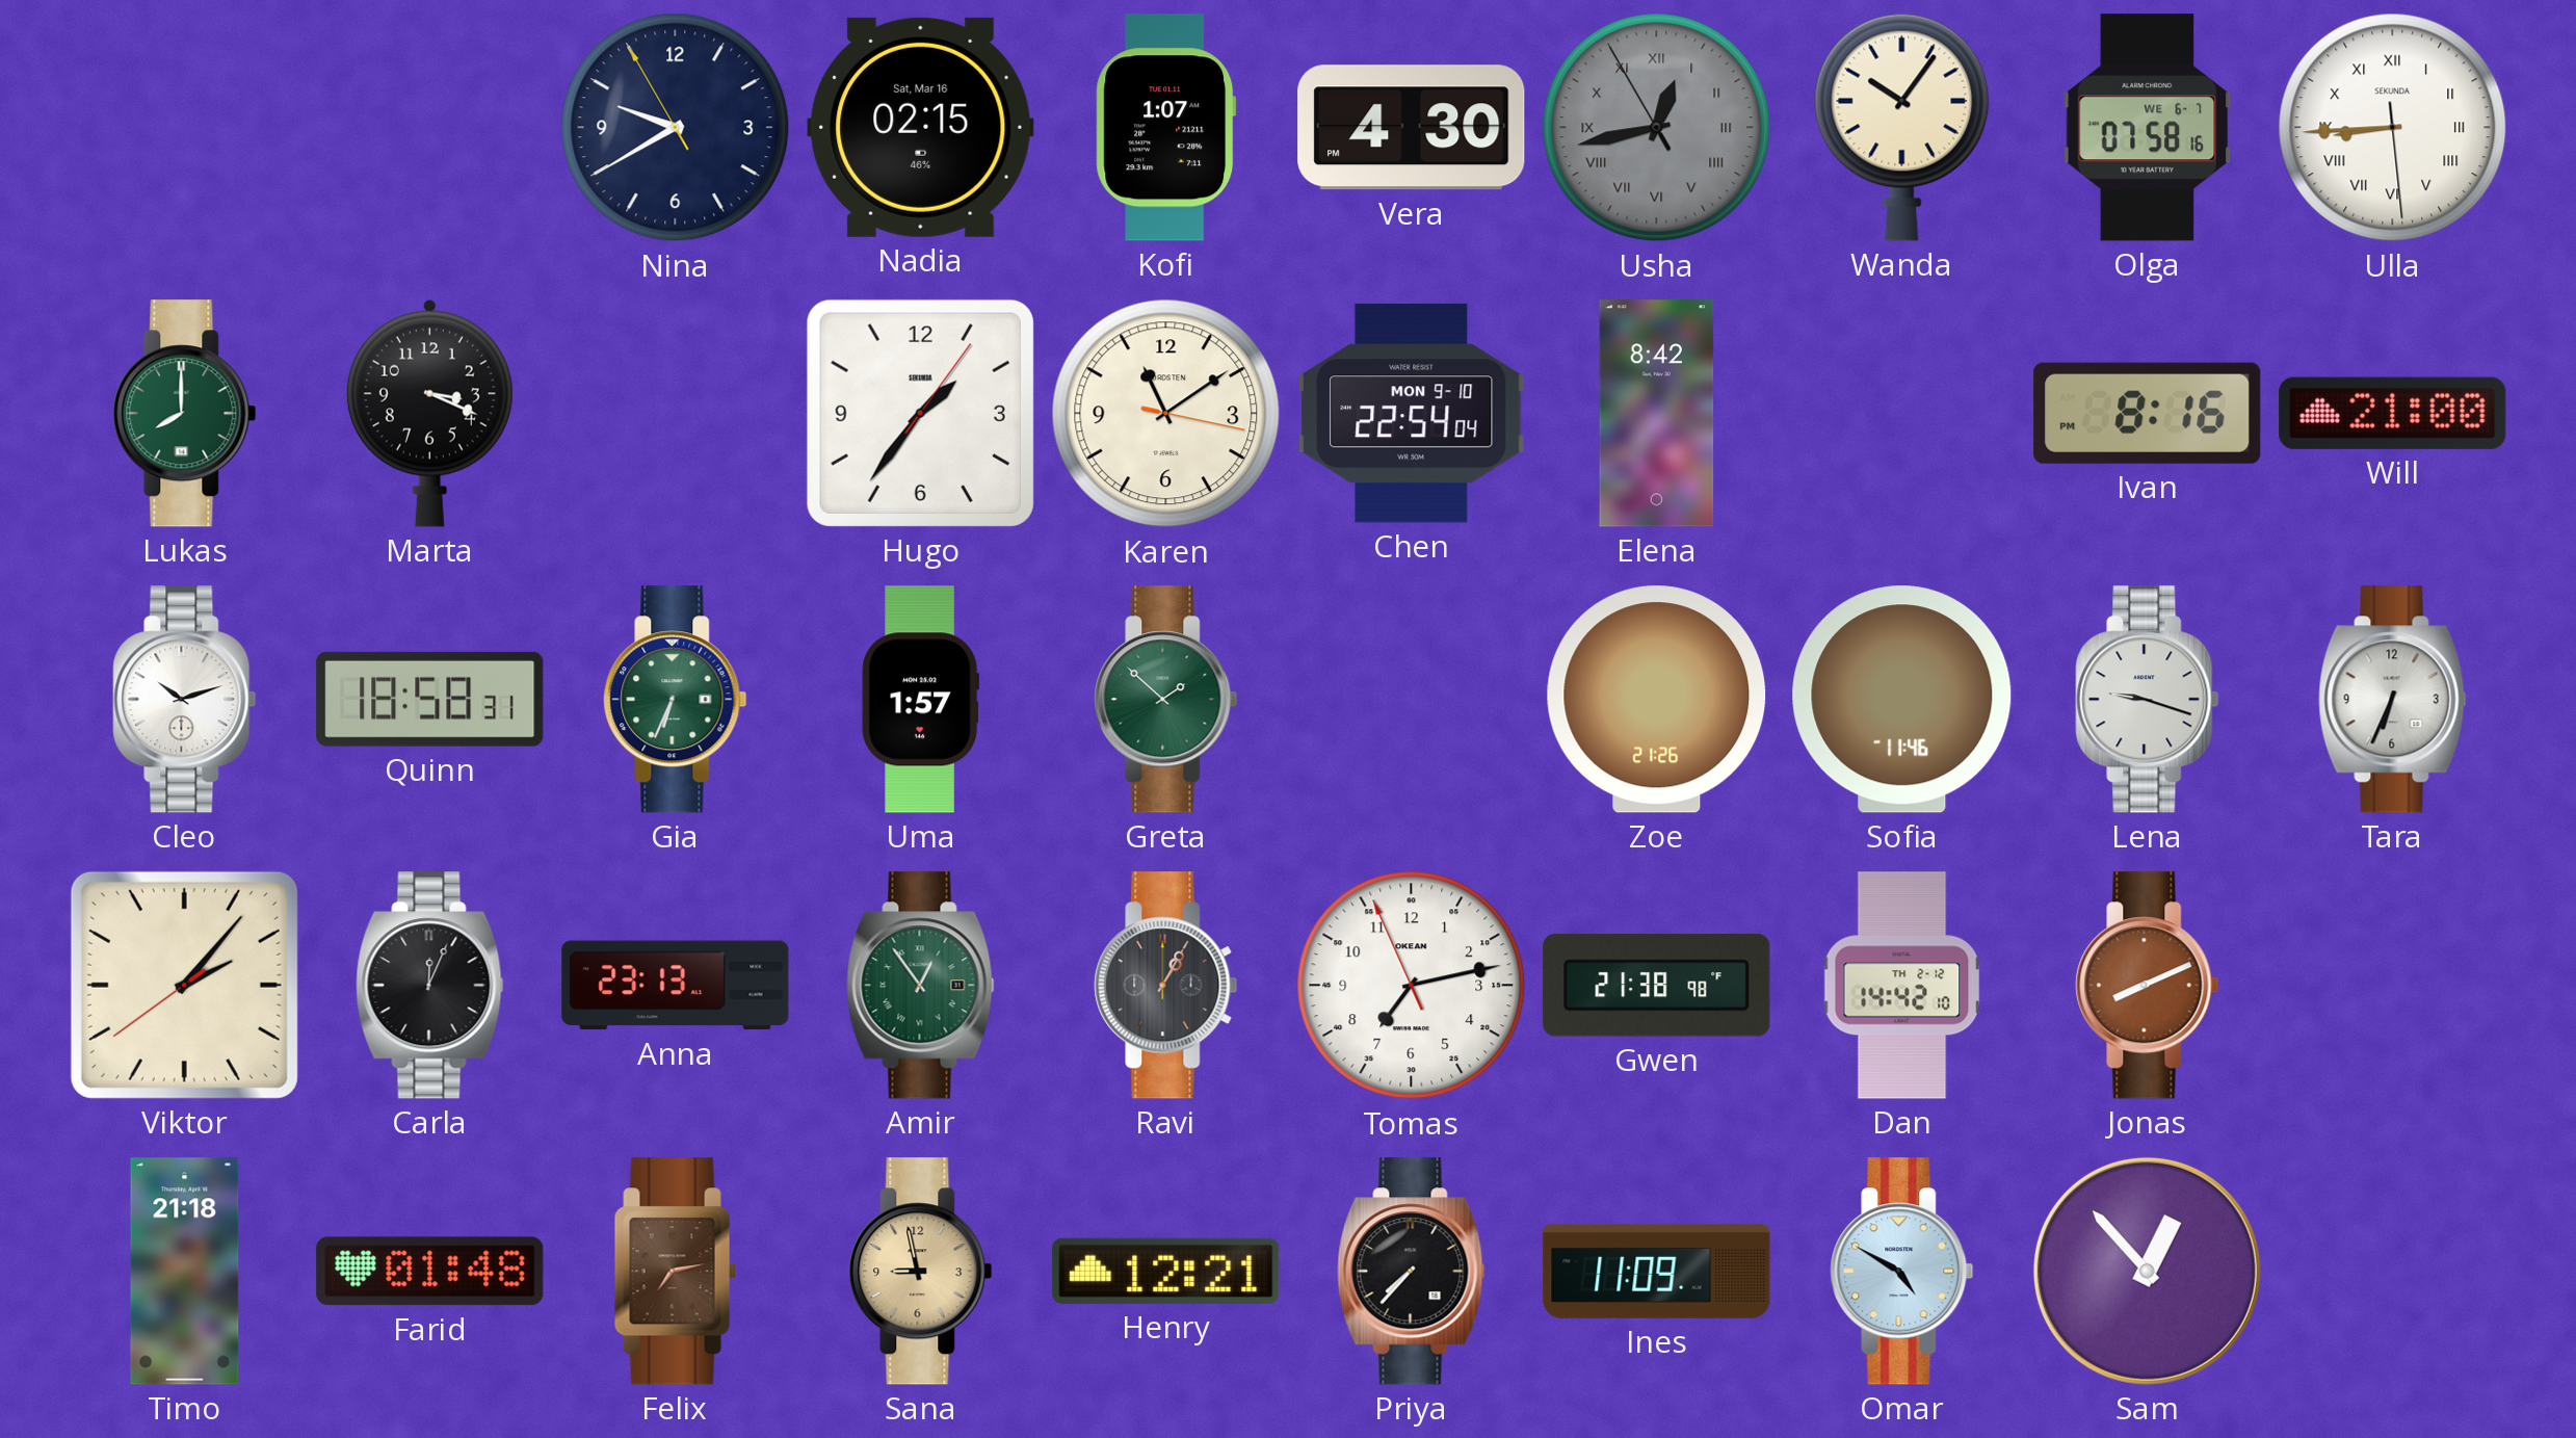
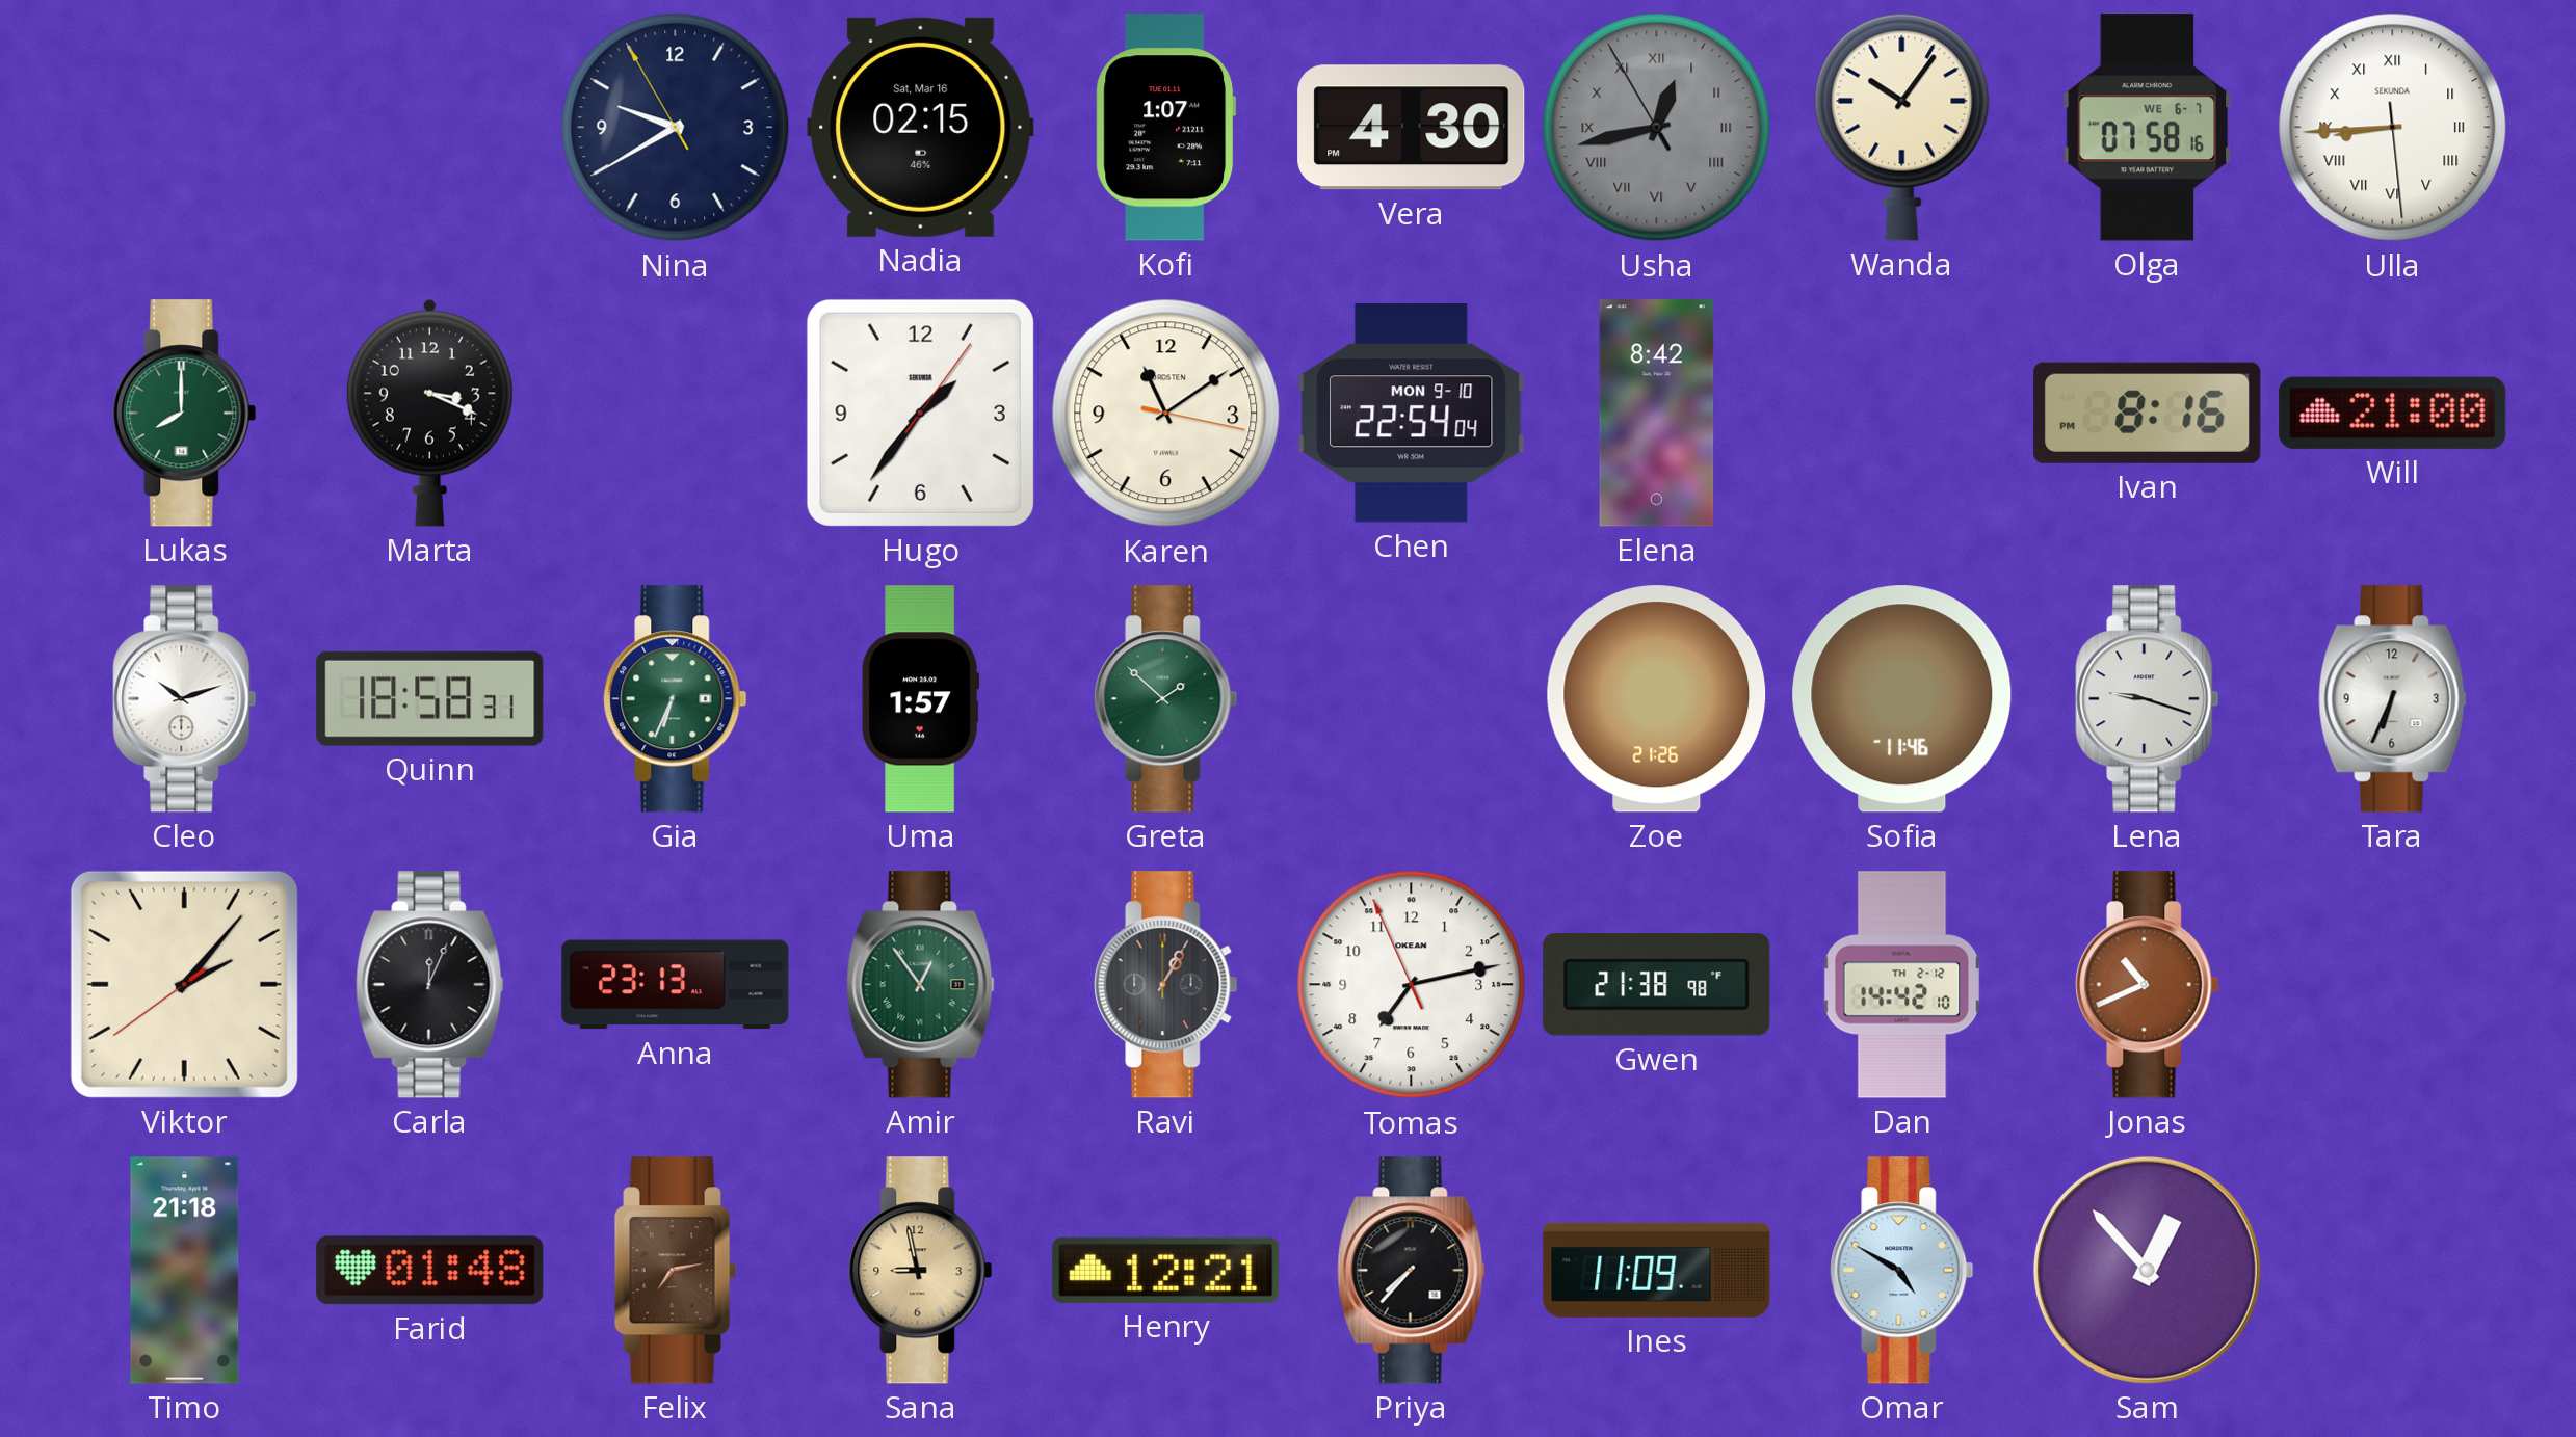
Jonas: 8:11 -> 10:41
